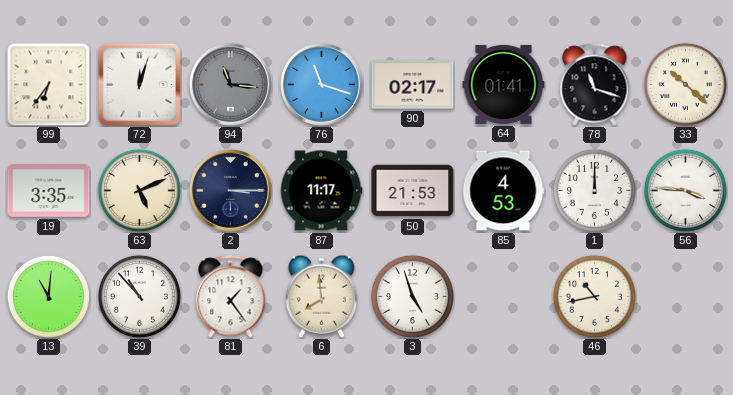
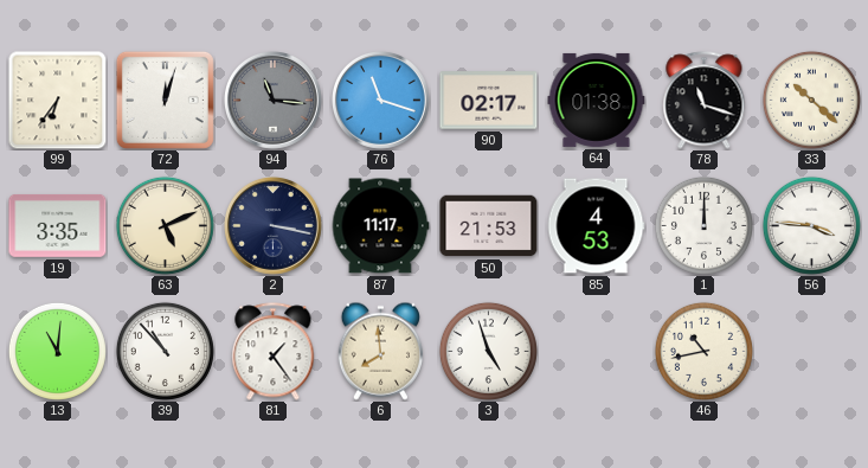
64: 01:41 -> 01:38
2: 3:15 -> 3:17
